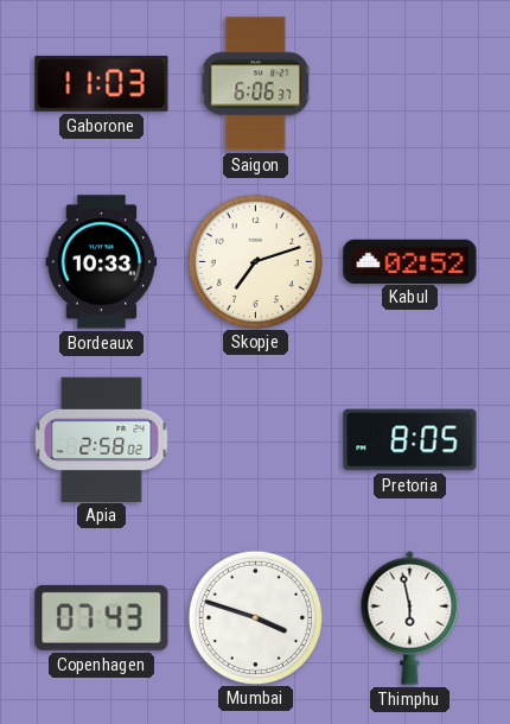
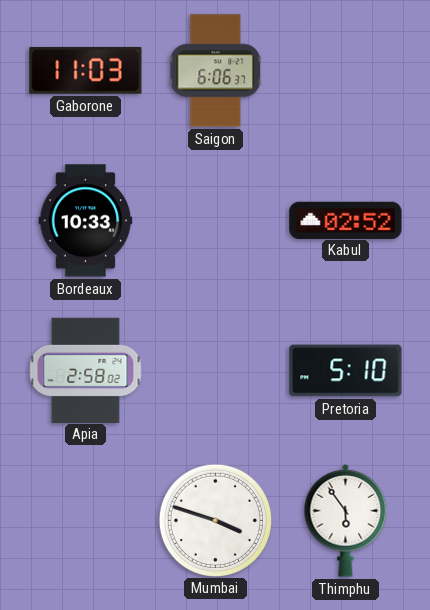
Skopje: 7:12 -> none
Pretoria: 8:05 -> 5:10
Copenhagen: 07:43 -> none
Thimphu: 5:58 -> 5:54
